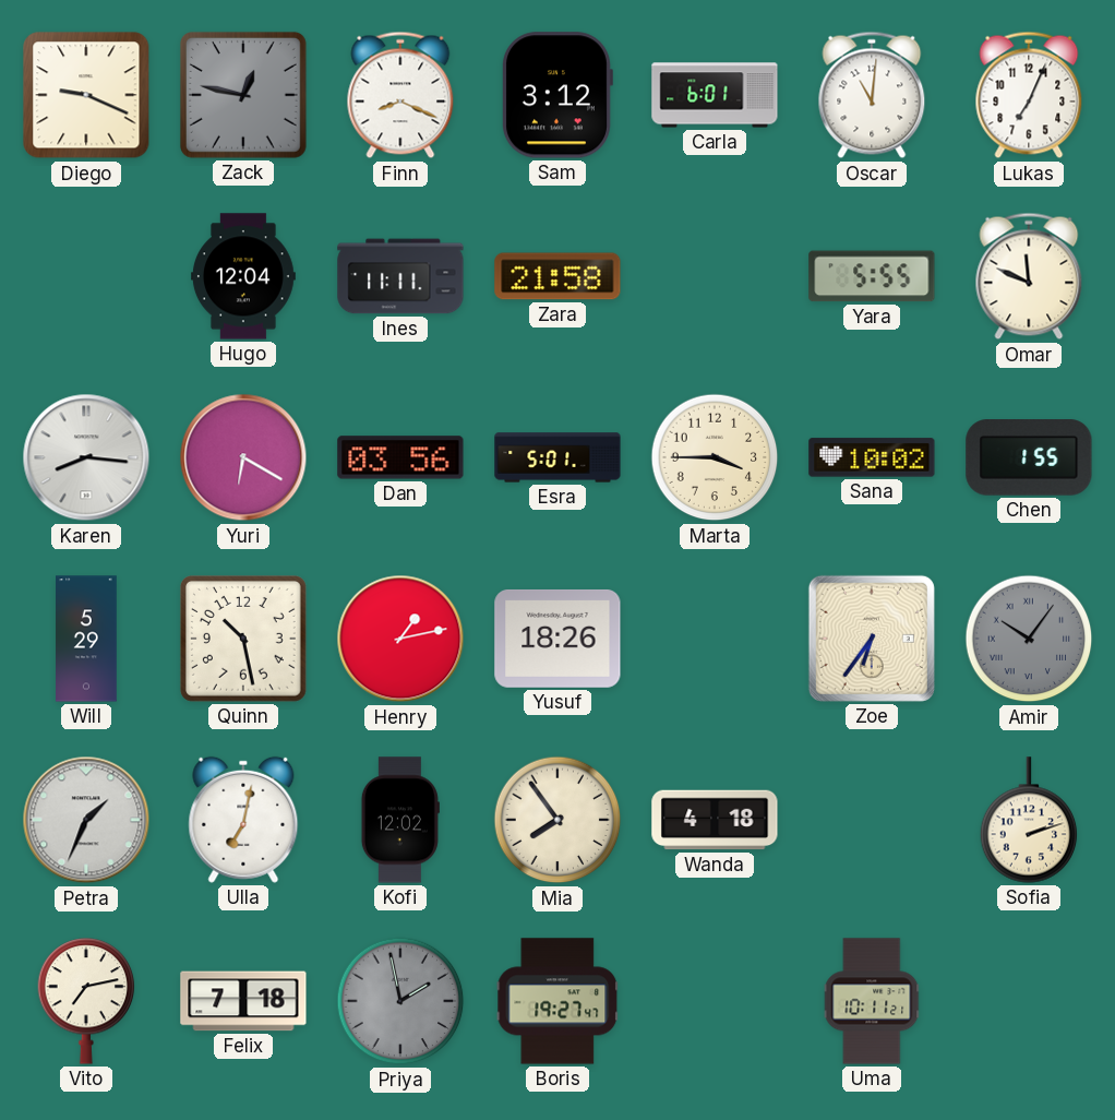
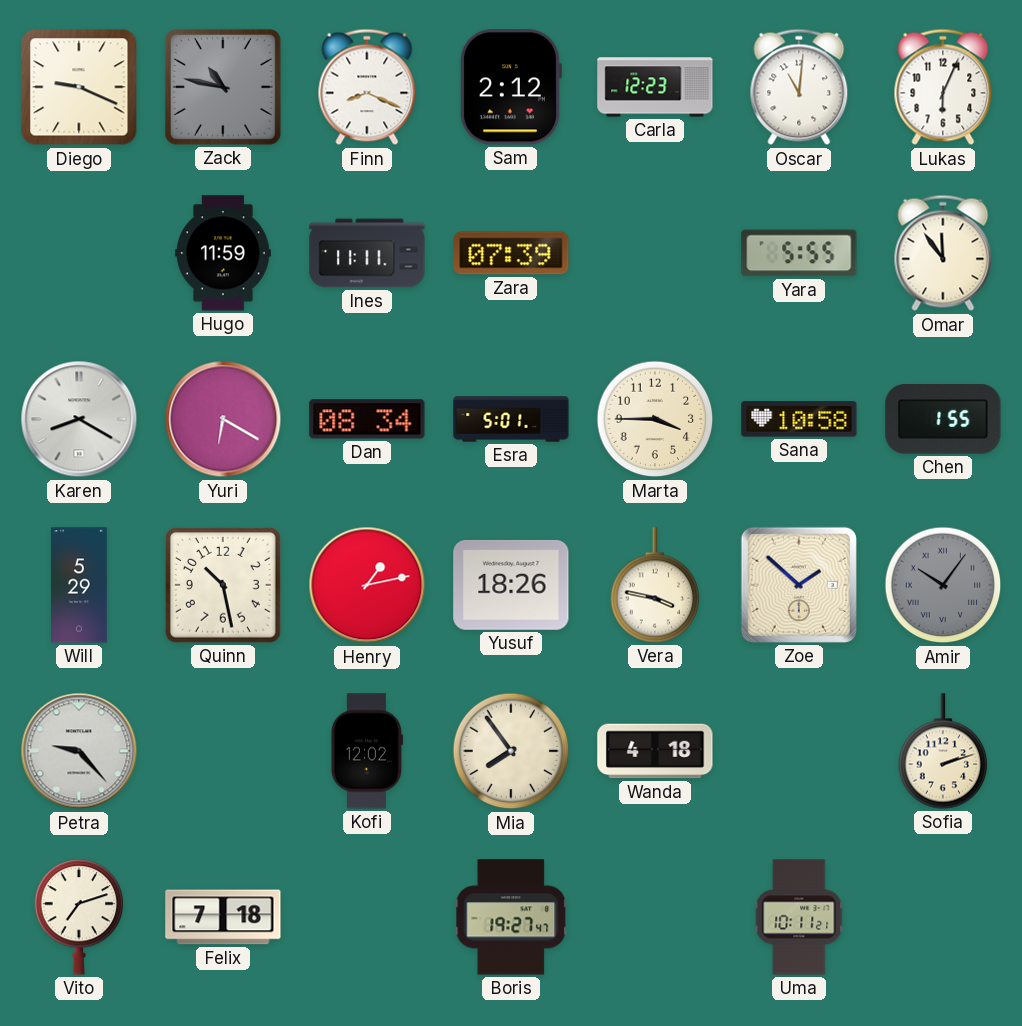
Zack: 12:47 -> 10:47
Sam: 3:12 -> 2:12
Carla: 6:01 -> 12:23
Lukas: 7:04 -> 6:04
Hugo: 12:04 -> 11:59
Zara: 21:58 -> 07:39
Omar: 11:49 -> 11:54
Karen: 8:16 -> 8:20
Dan: 03:56 -> 08:34
Sana: 10:02 -> 10:58
Vera: none -> 3:47
Zoe: 6:36 -> 1:52
Petra: 1:34 -> 9:23
Ulla: 7:02 -> none
Vito: 7:13 -> 7:12
Priya: 1:58 -> none
